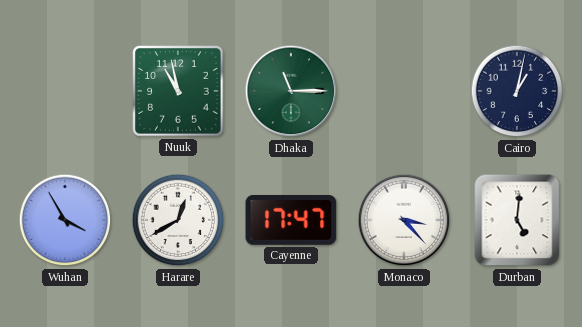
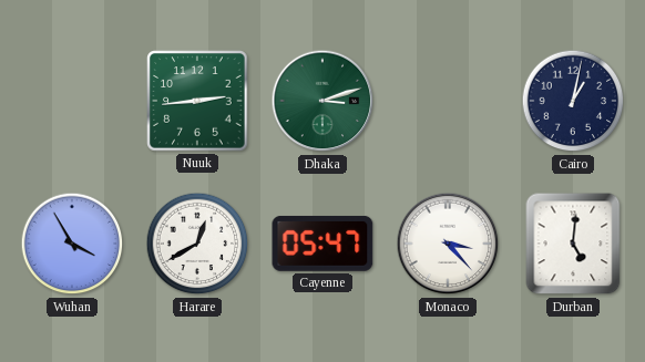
Nuuk: 10:58 -> 2:44
Dhaka: 11:15 -> 3:12
Cayenne: 17:47 -> 05:47
